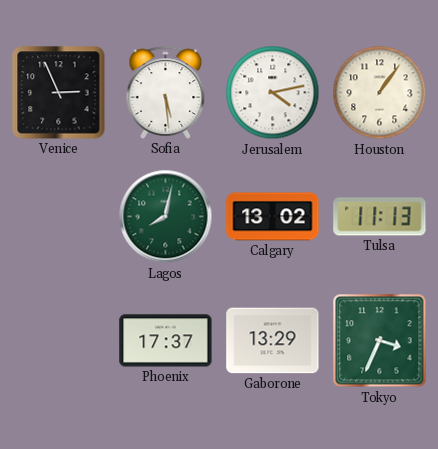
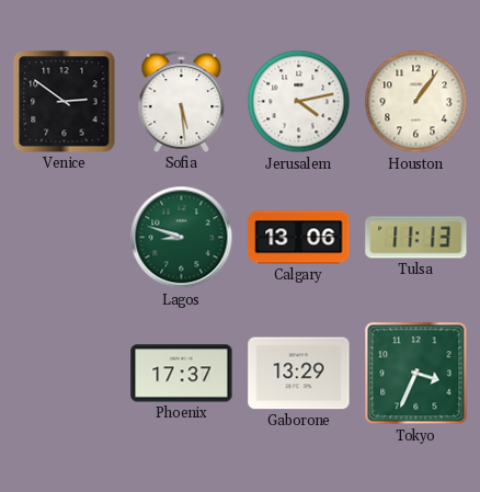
Venice: 2:56 -> 2:51
Lagos: 8:02 -> 8:48
Calgary: 13:02 -> 13:06
